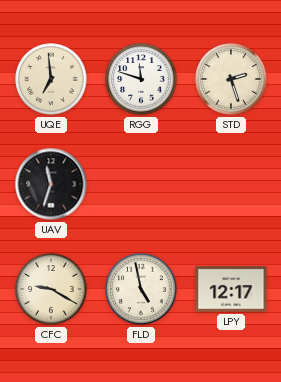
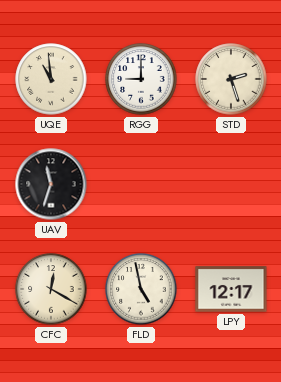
UQE: 6:59 -> 10:59
RGG: 11:48 -> 9:00
CFC: 9:20 -> 12:20
